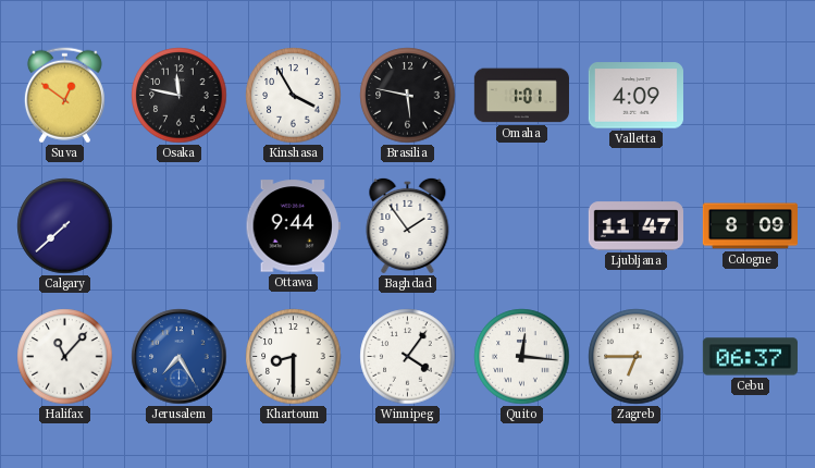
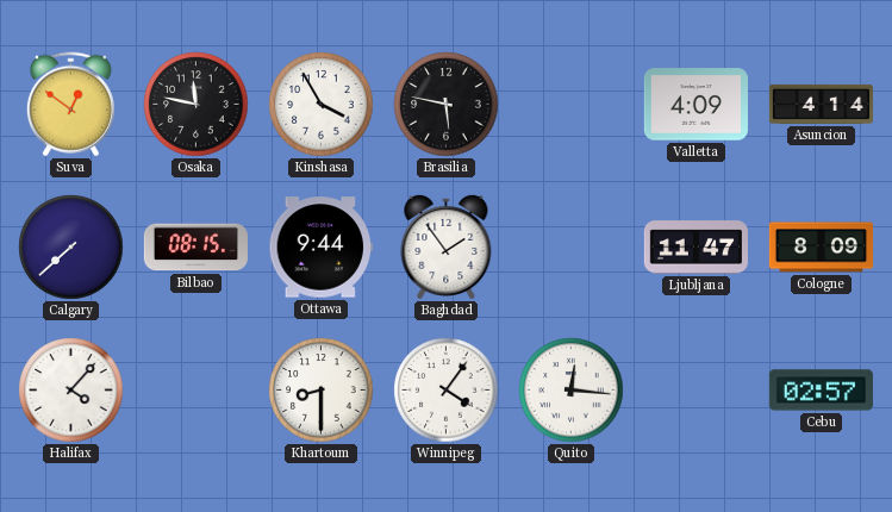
Omaha: 1:01 -> none
Asuncion: none -> 4:14
Bilbao: none -> 08:15
Halifax: 11:07 -> 4:07
Jerusalem: 7:25 -> none
Zagreb: 6:45 -> none
Cebu: 06:37 -> 02:57
